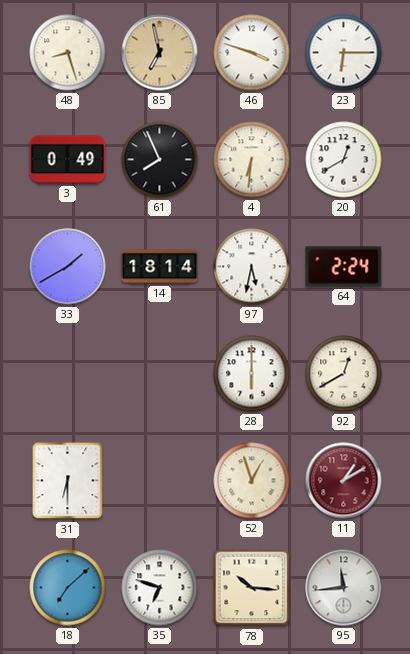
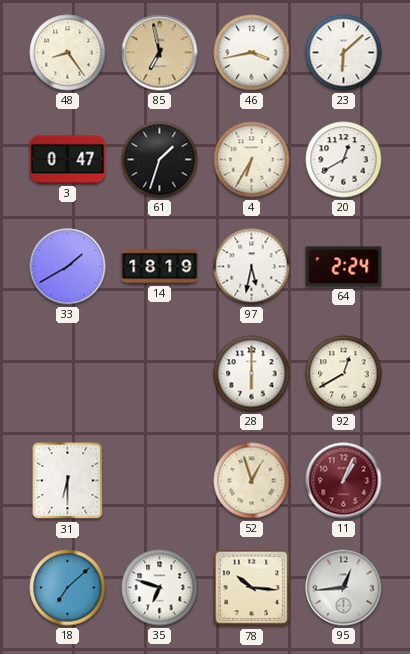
48: 8:27 -> 8:24
46: 3:48 -> 3:43
23: 6:15 -> 6:08
3: 0:49 -> 0:47
61: 7:56 -> 1:33
4: 6:31 -> 6:35
14: 18:14 -> 18:19
11: 1:10 -> 1:04
95: 11:44 -> 12:44
